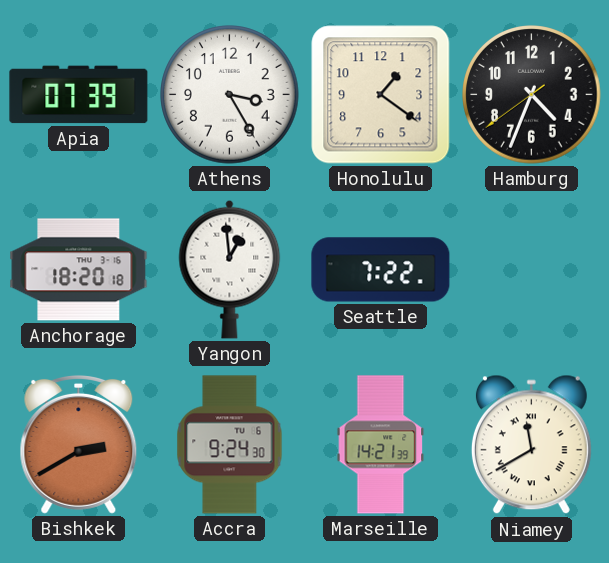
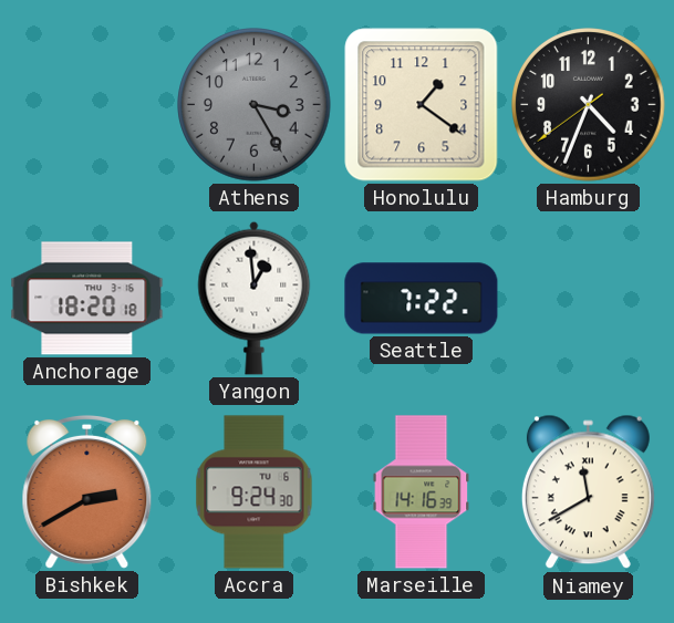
Apia: 07:39 -> none
Athens dial: white -> grey
Marseille: 14:21 -> 14:16
